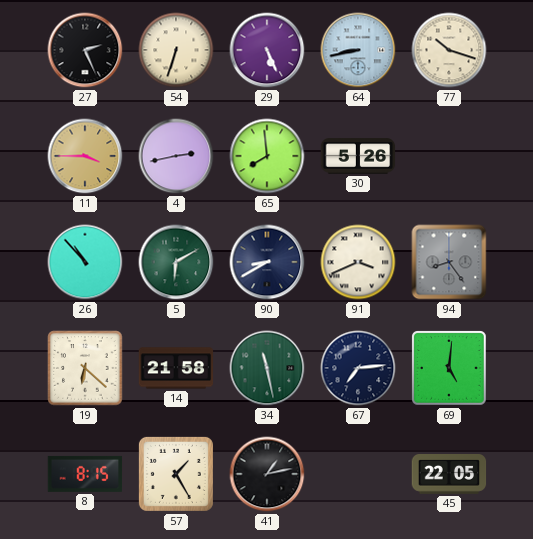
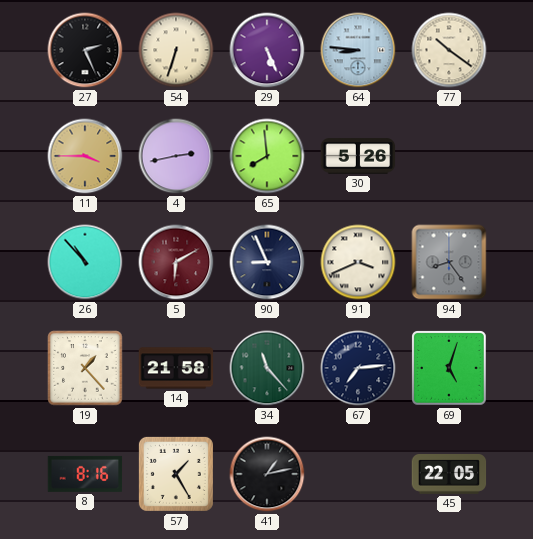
64: 8:43 -> 8:46
77: 10:18 -> 10:21
5 dial: green -> burgundy
90: 8:40 -> 8:56
19: 6:22 -> 1:23
34: 11:28 -> 11:23
69: 5:01 -> 5:03
8: 8:15 -> 8:16
